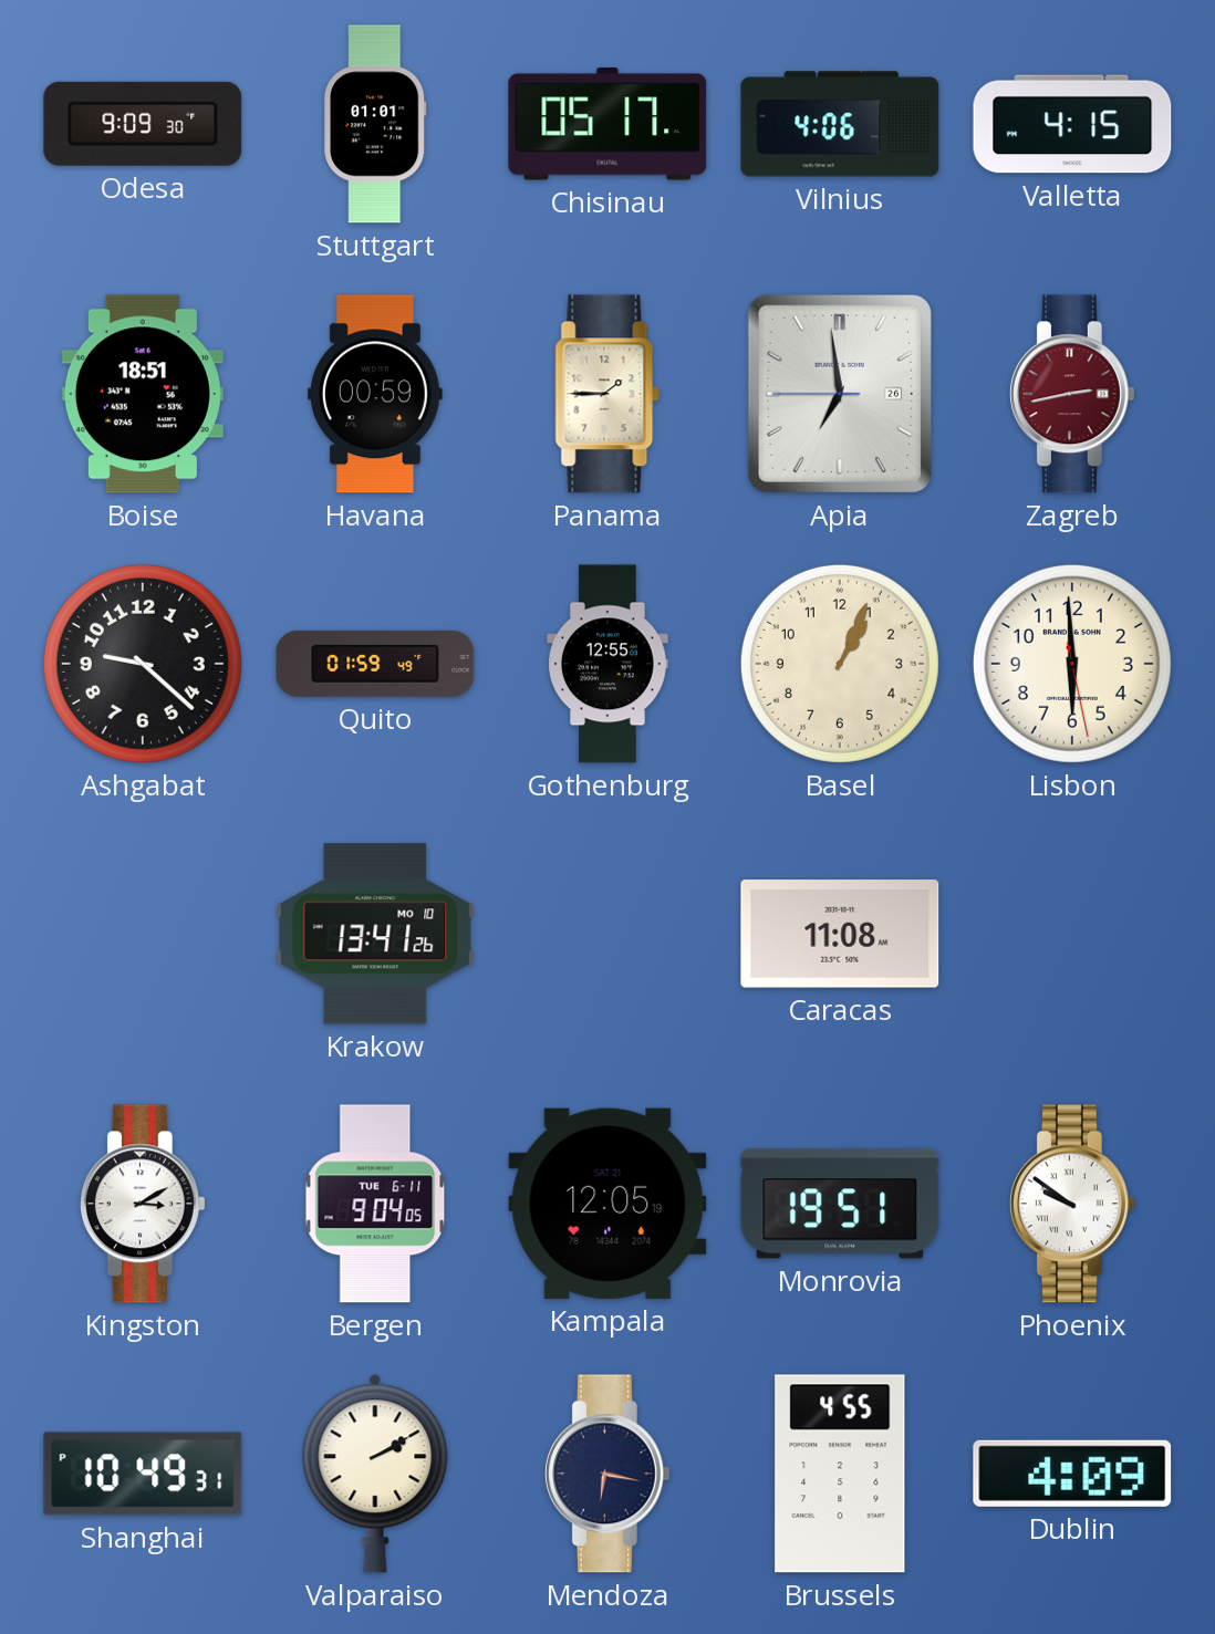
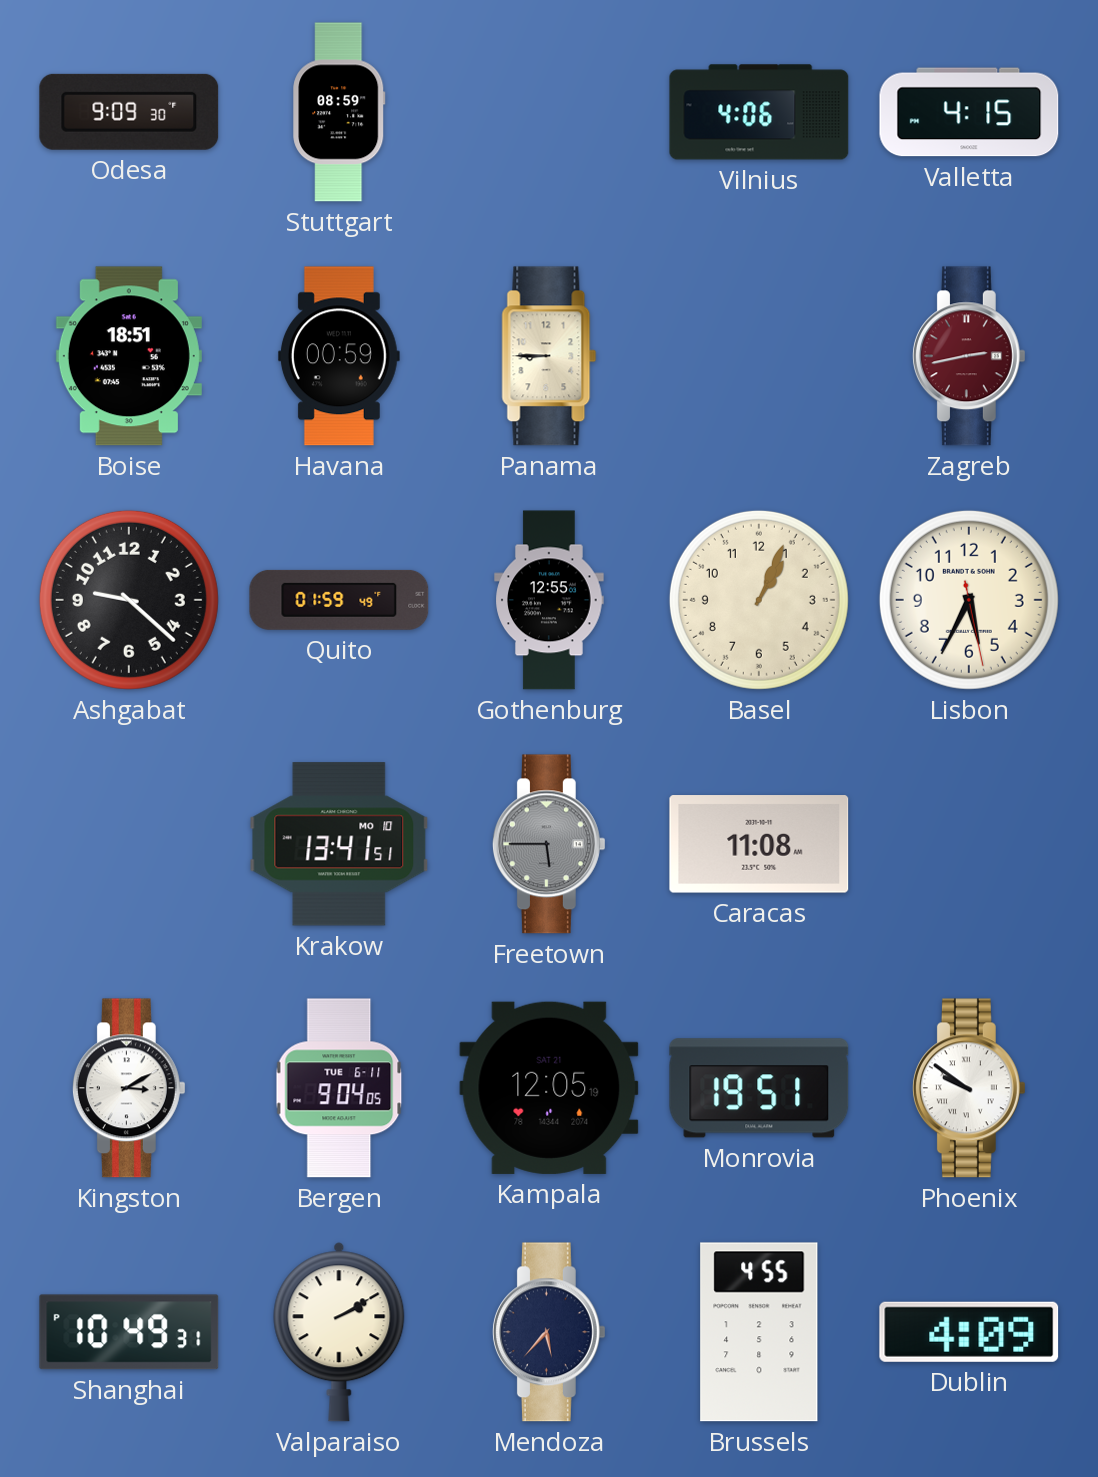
Stuttgart: 01:01 -> 08:59
Chisinau: 05:17 -> none
Panama: 1:45 -> 8:45
Apia: 6:58 -> none
Lisbon: 5:59 -> 5:34
Krakow: 13:41:26 -> 13:41:51
Freetown: none -> 5:45
Mendoza: 6:17 -> 5:37
